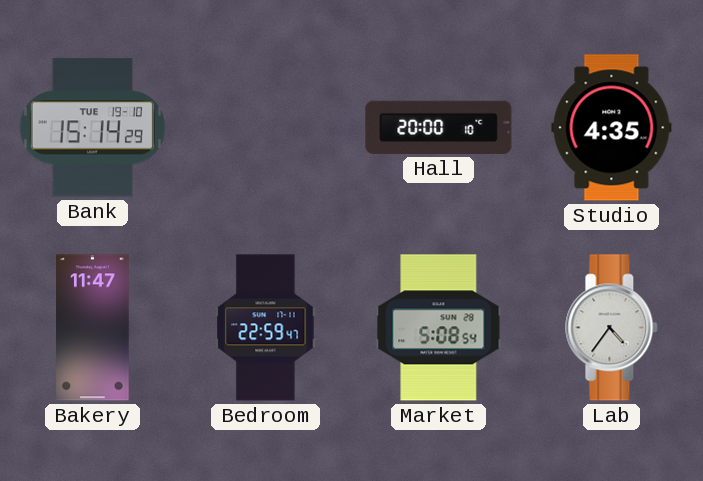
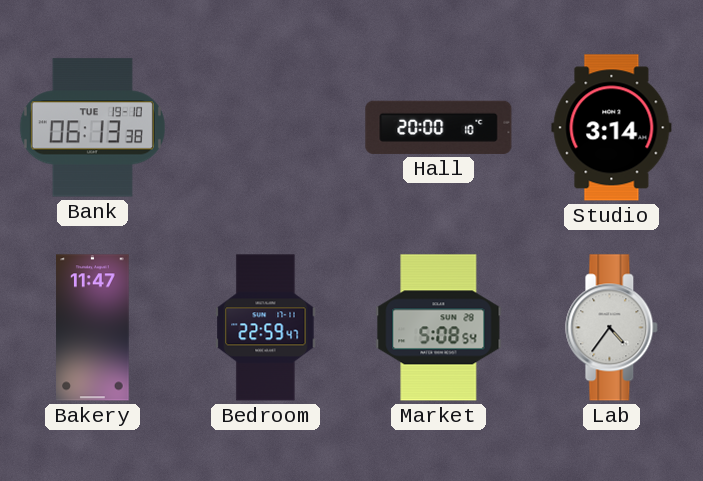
Bank: 15:14 -> 06:13
Studio: 4:35 -> 3:14
